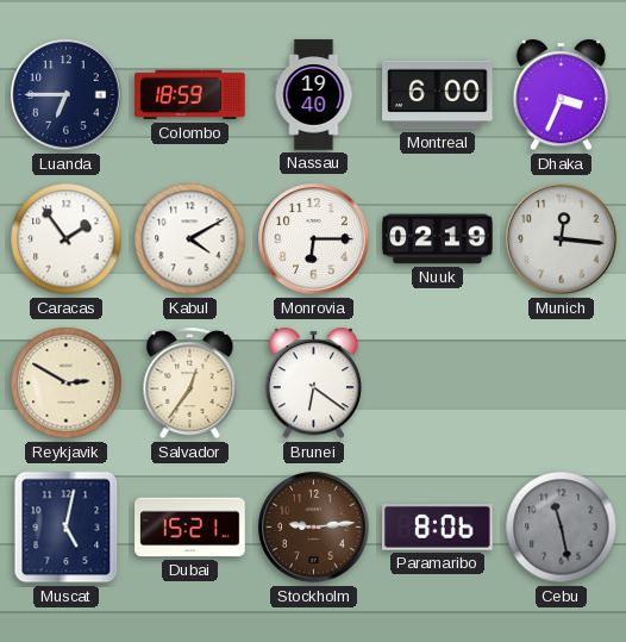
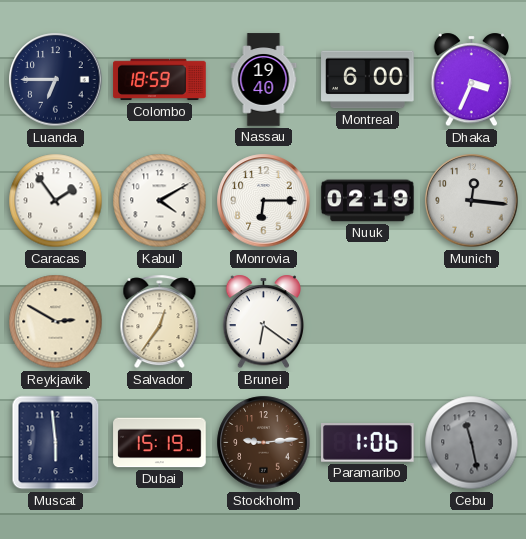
Muscat: 5:02 -> 5:59
Dubai: 15:21 -> 15:19
Paramaribo: 8:06 -> 1:06
